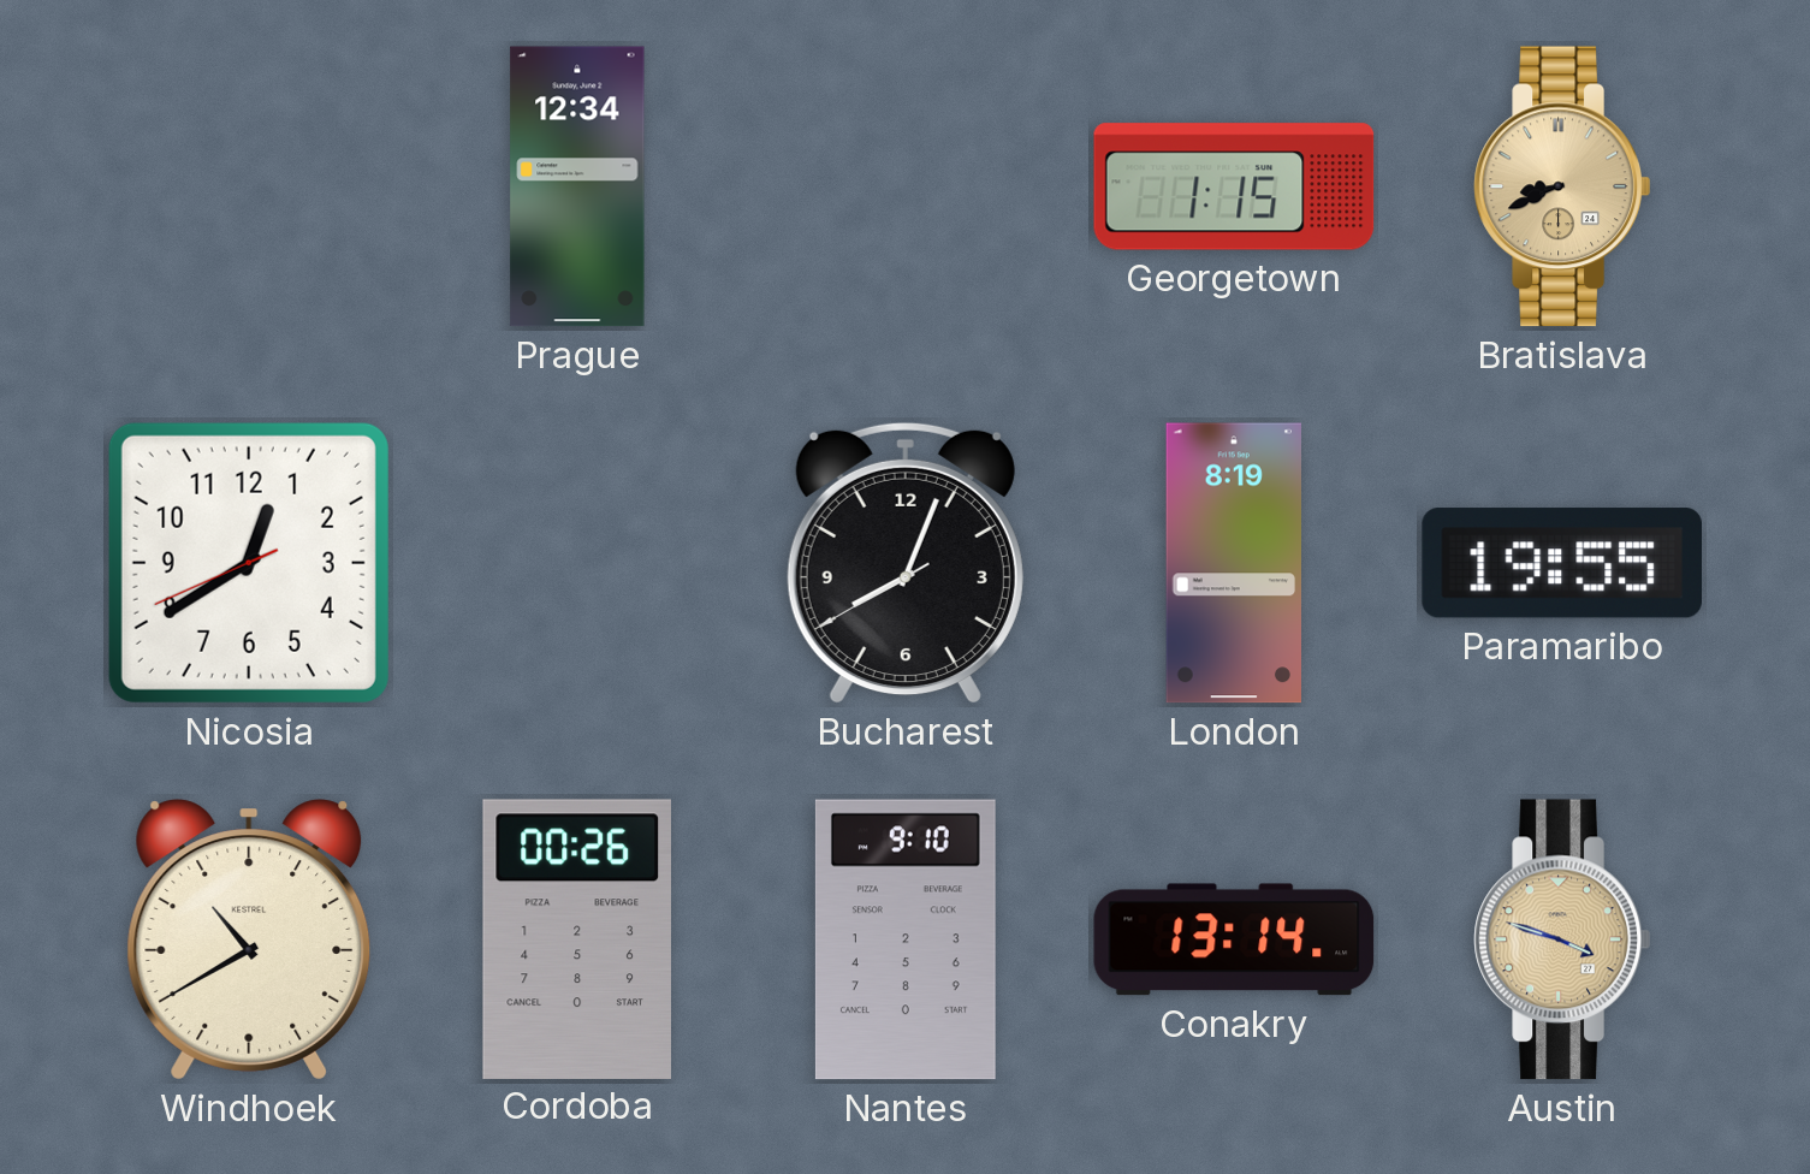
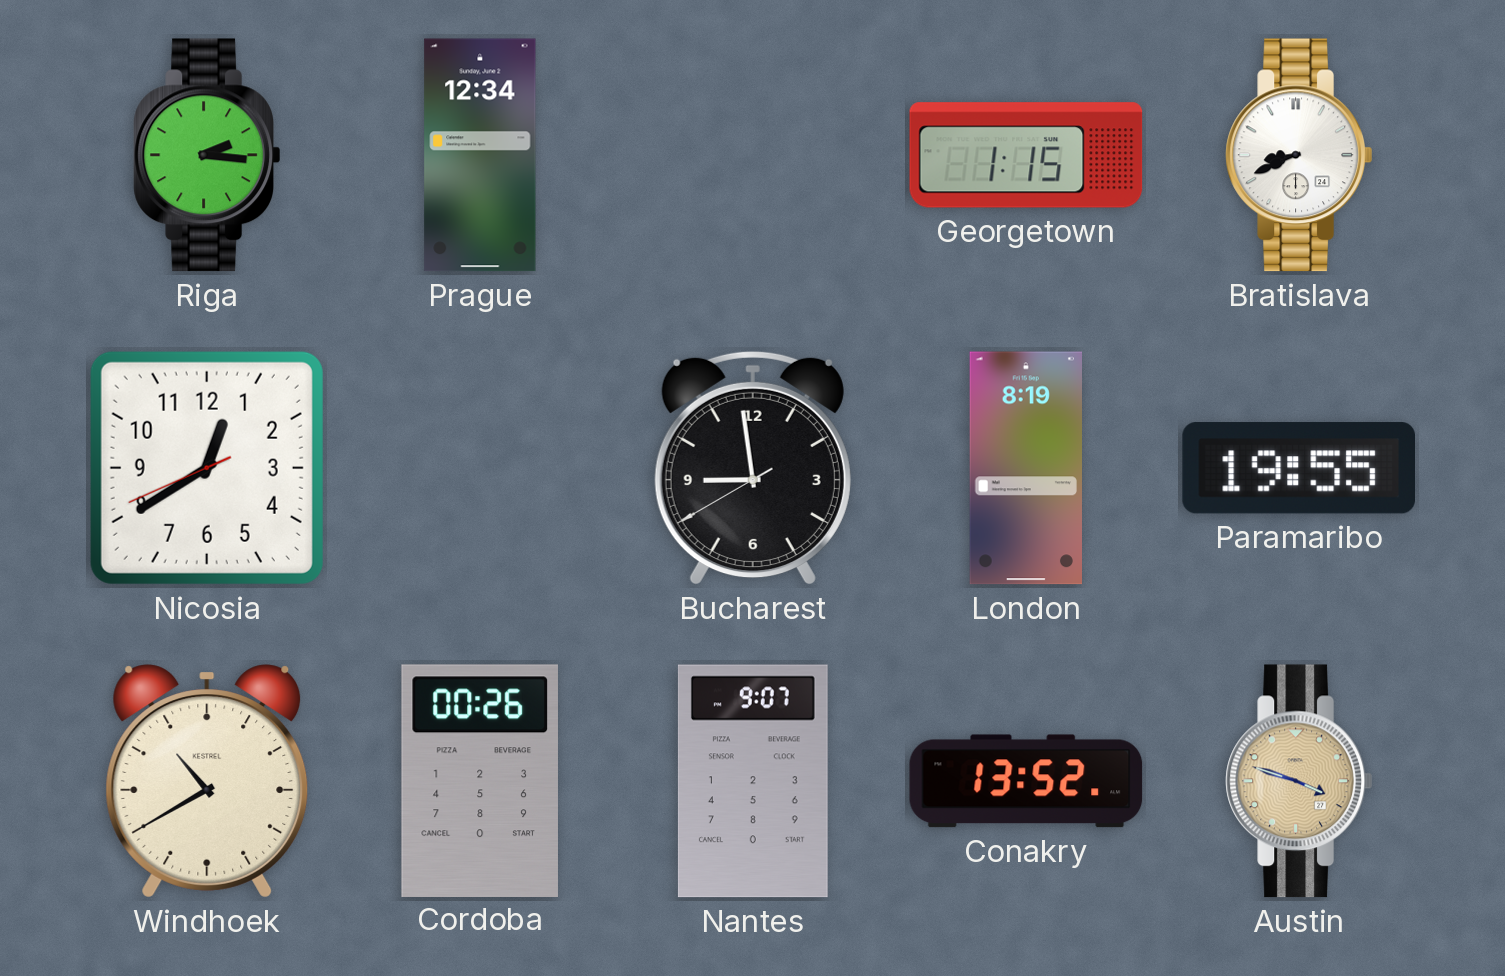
Riga: none -> 2:16
Bratislava dial: champagne -> white
Bucharest: 8:03 -> 8:58
Nantes: 9:10 -> 9:07
Conakry: 13:14 -> 13:52
